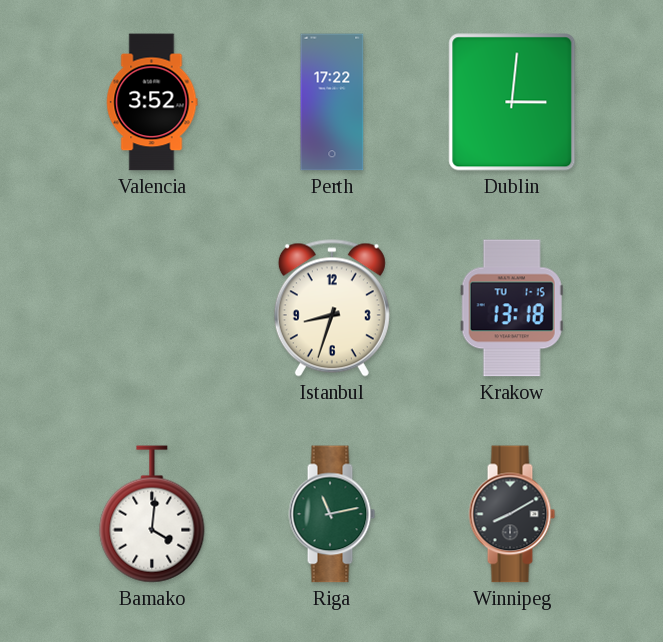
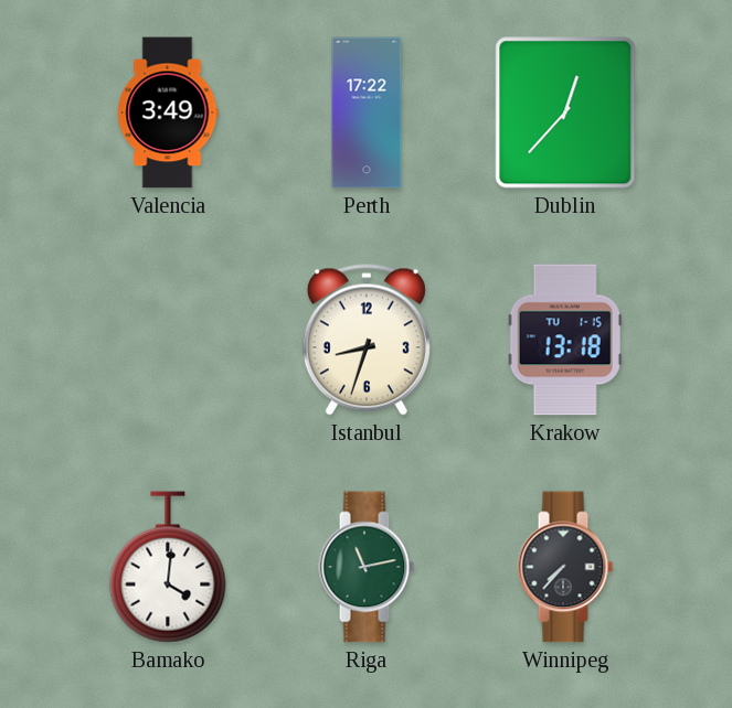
Valencia: 3:52 -> 3:49
Dublin: 3:01 -> 12:37
Winnipeg: 8:10 -> 7:37
